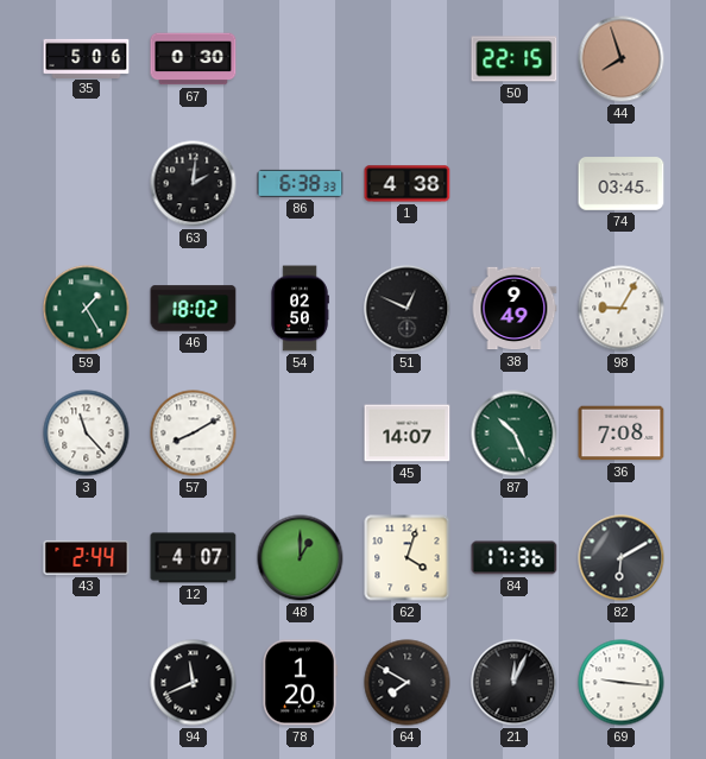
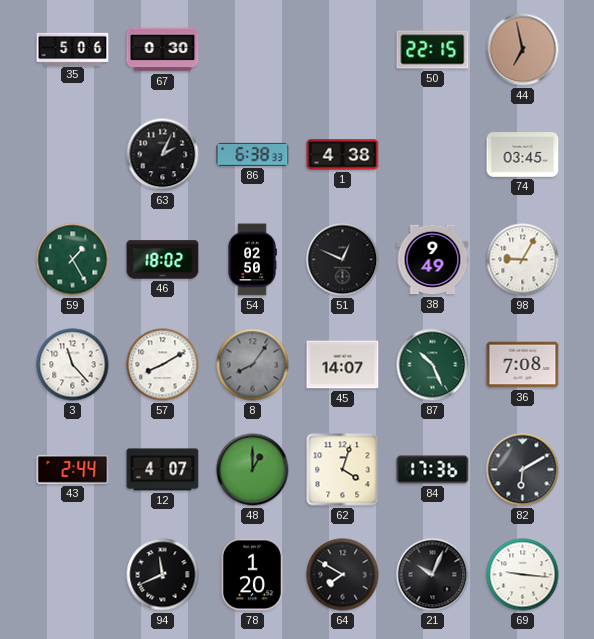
44: 7:57 -> 6:58
63: 2:01 -> 2:04
8: none -> 8:06
21: 12:04 -> 10:04
